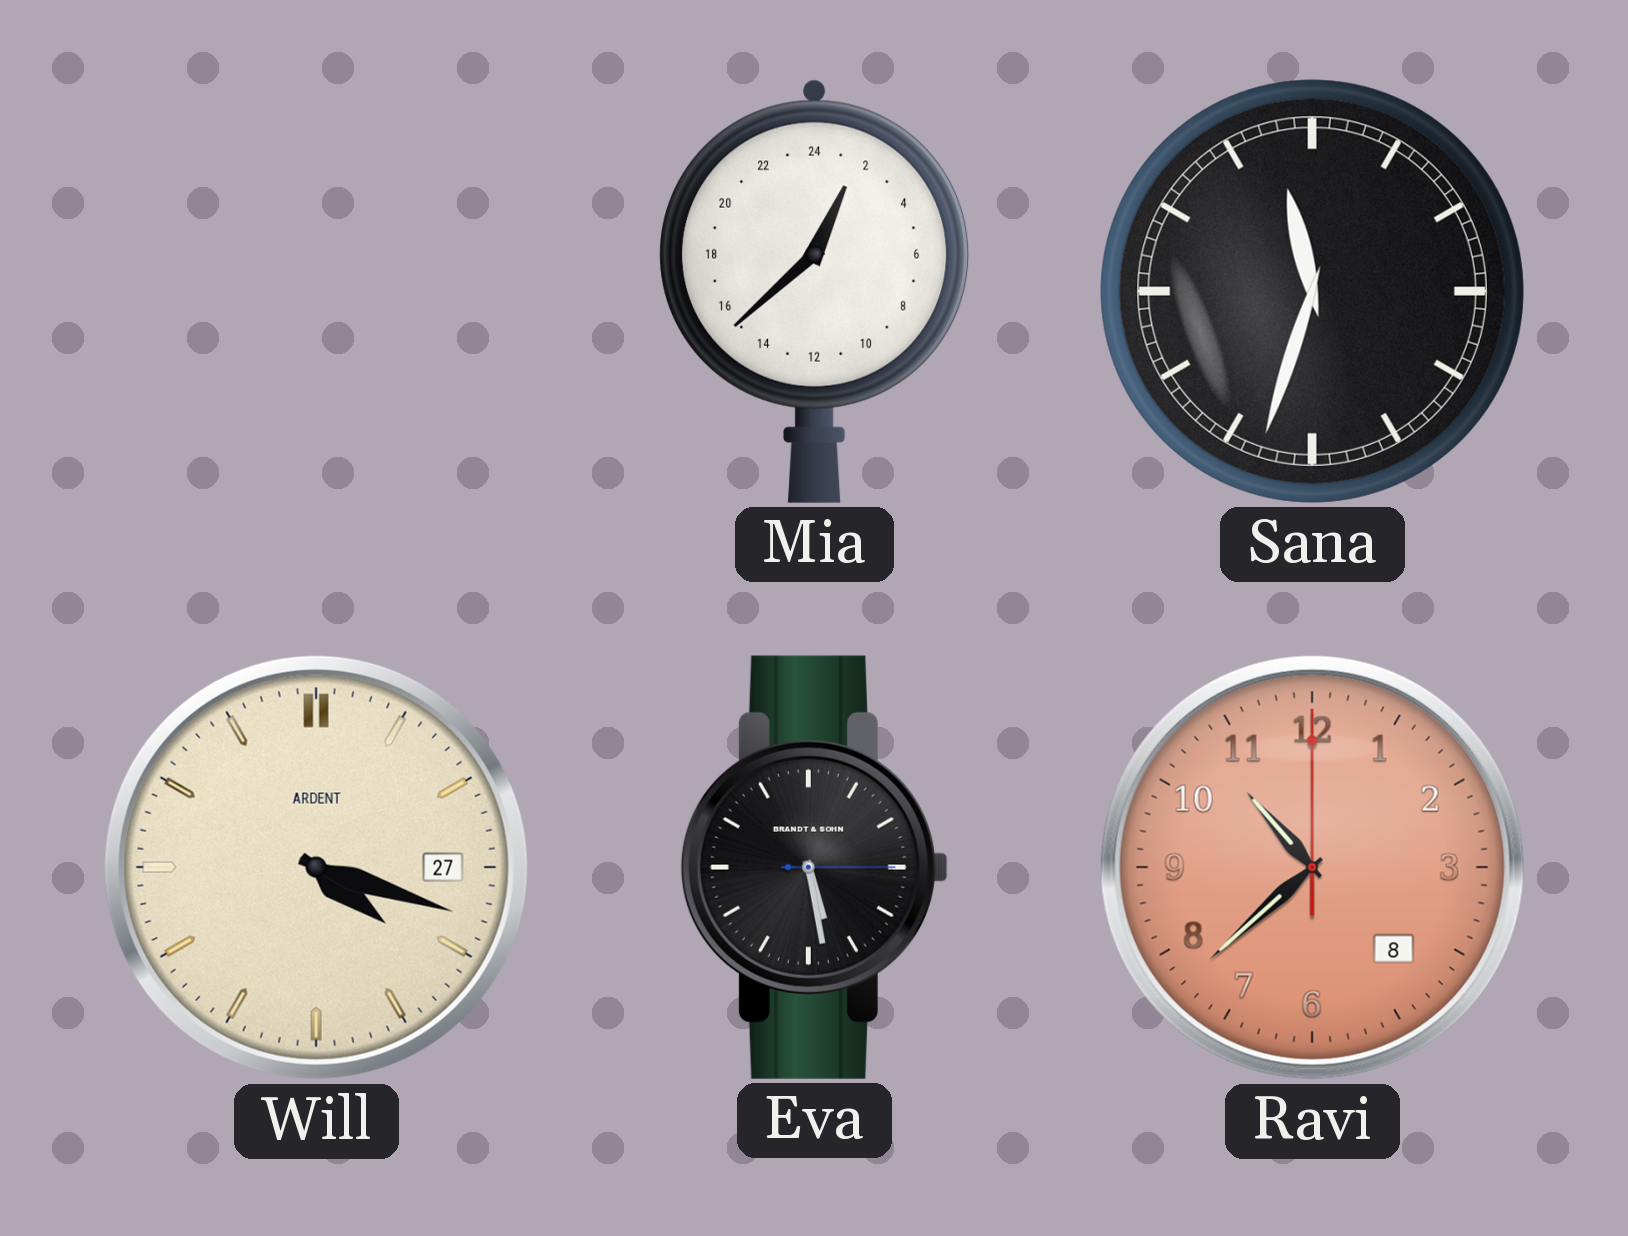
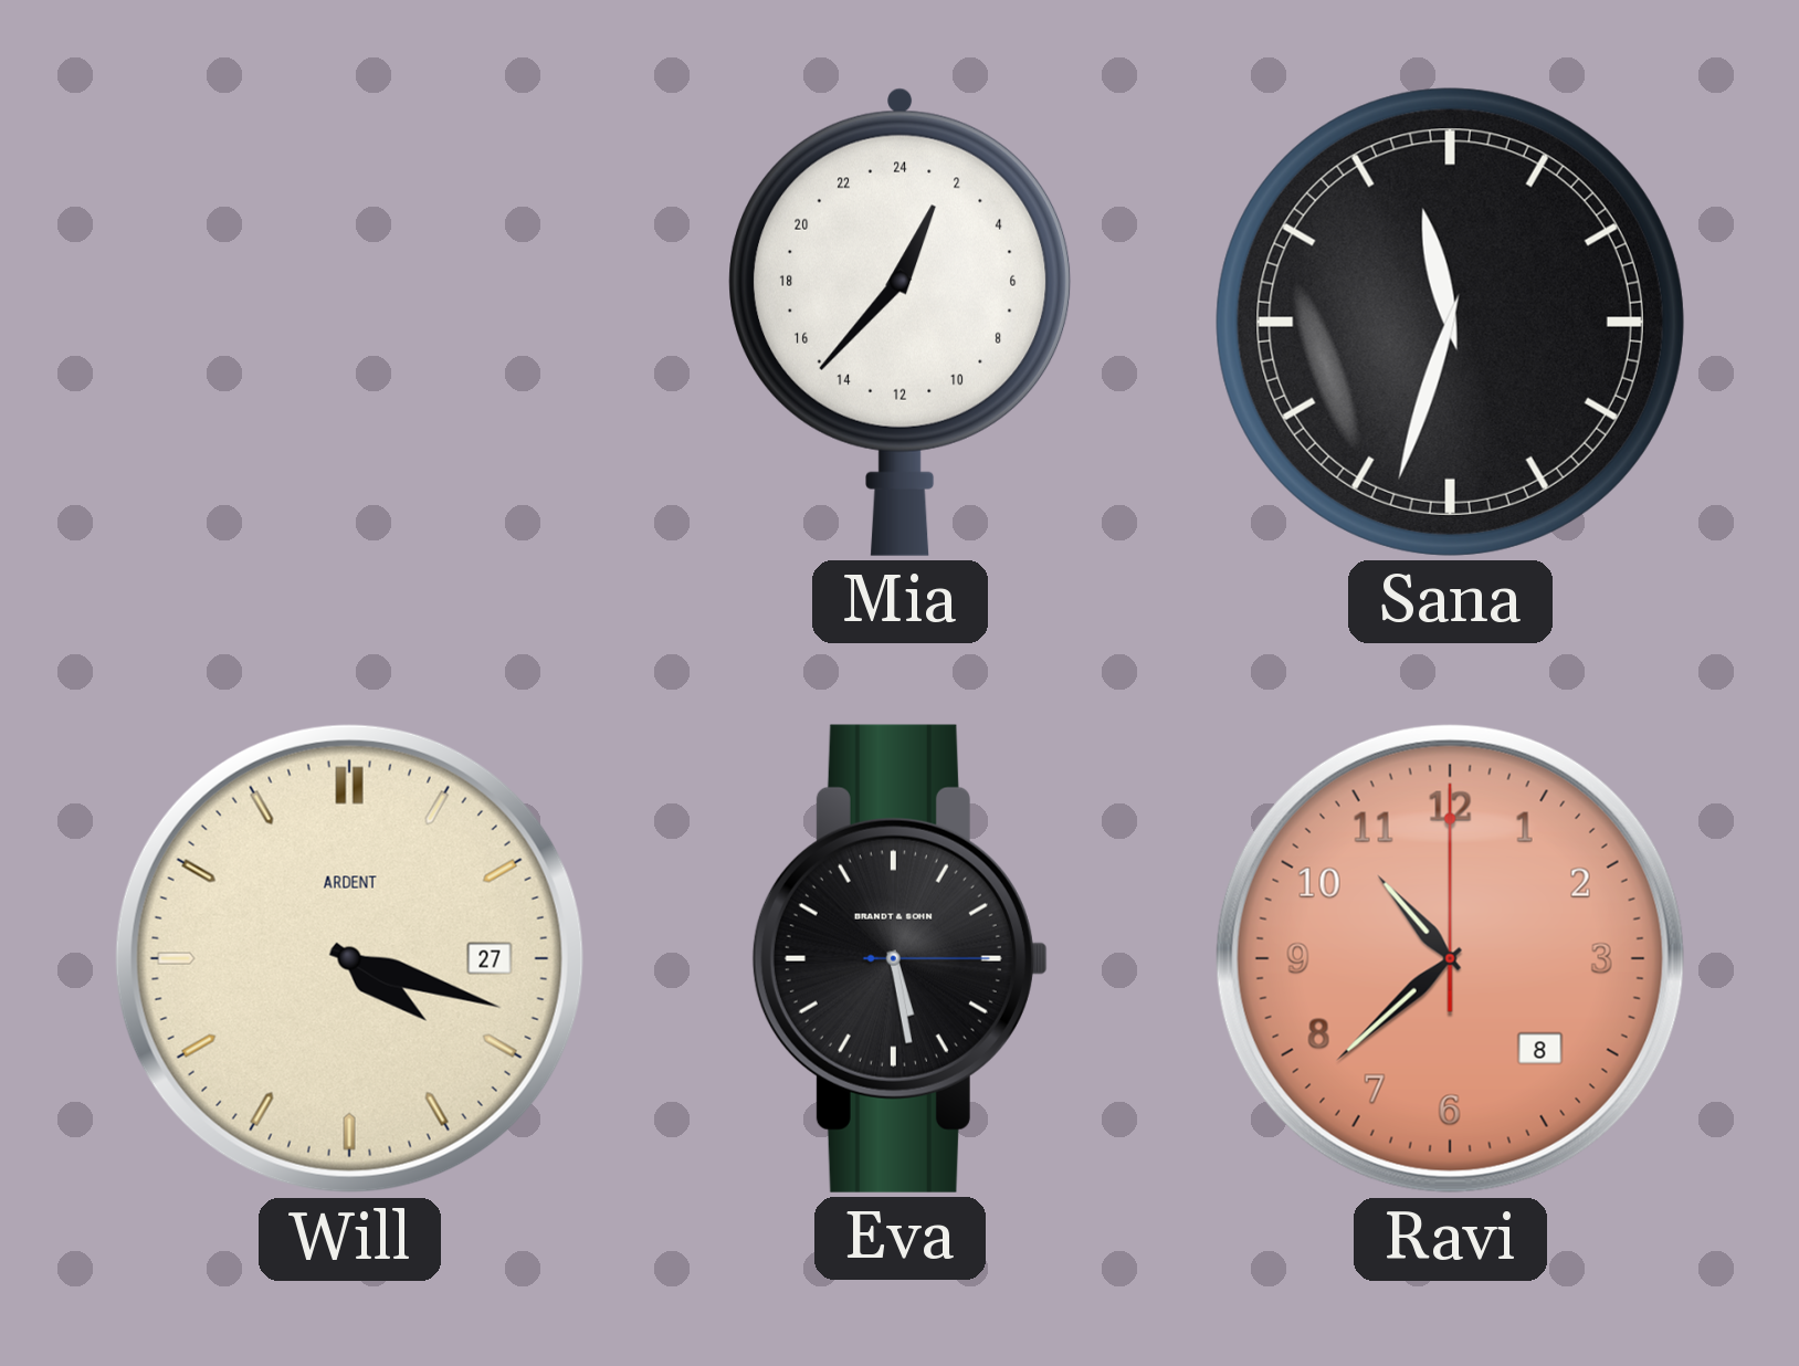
Mia: 1:38 -> 1:37
